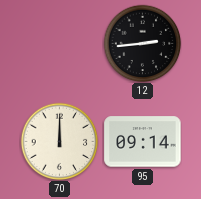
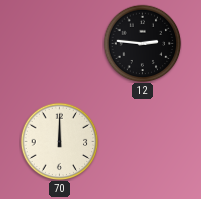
12: 2:44 -> 2:46
95: 09:14 -> none
